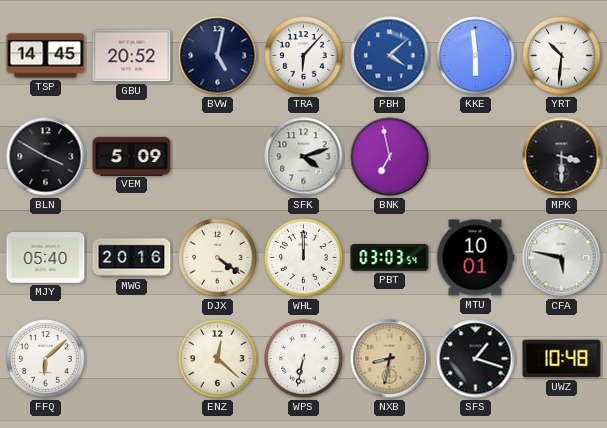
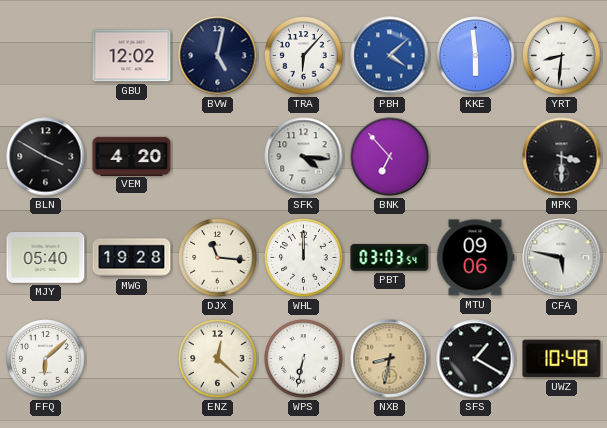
TSP: 14:45 -> none
GBU: 20:52 -> 12:02
YRT: 10:31 -> 8:31
VEM: 5:09 -> 4:20
SFK: 4:12 -> 4:16
BNK: 6:58 -> 6:53
MWG: 20:16 -> 19:28
DJX: 4:21 -> 11:16
MTU: 10:01 -> 09:06
SFS: 1:18 -> 1:20
